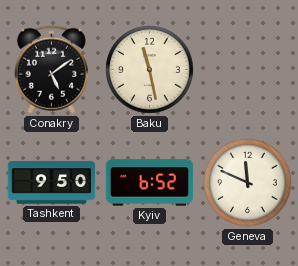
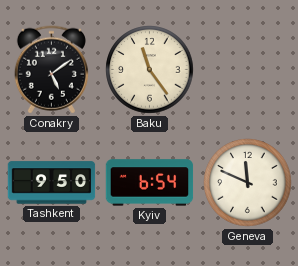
Baku: 11:28 -> 11:24
Kyiv: 6:52 -> 6:54
